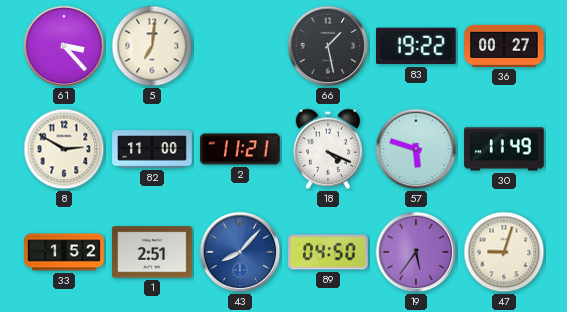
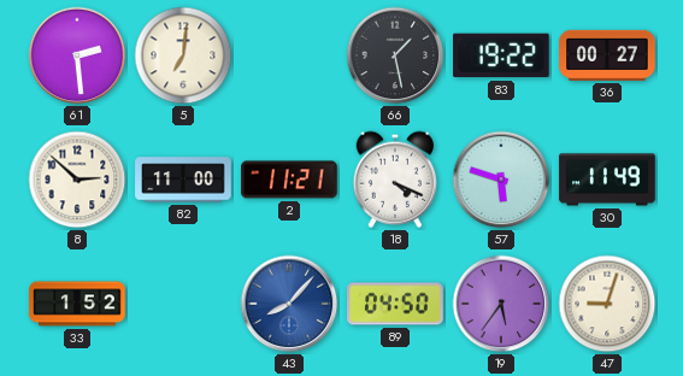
61: 3:23 -> 2:29
8: 2:50 -> 2:52
1: 2:51 -> none
